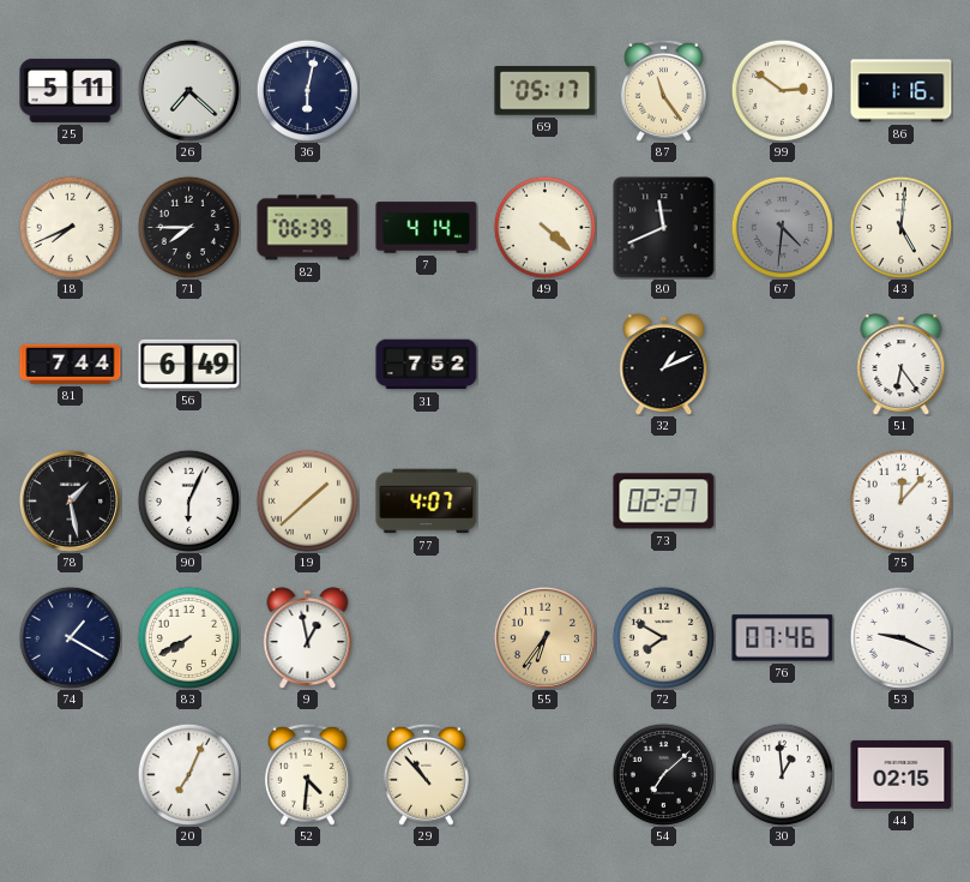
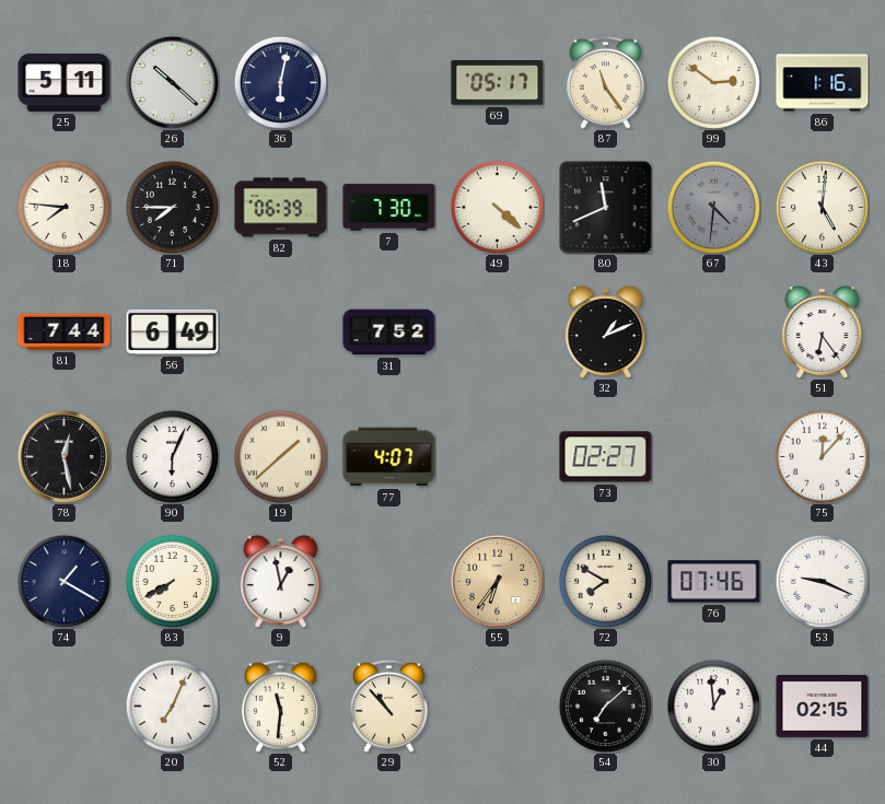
26: 7:22 -> 10:22
18: 7:41 -> 7:46
7: 4:14 -> 7:30
78: 1:28 -> 12:28
52: 4:31 -> 11:31
